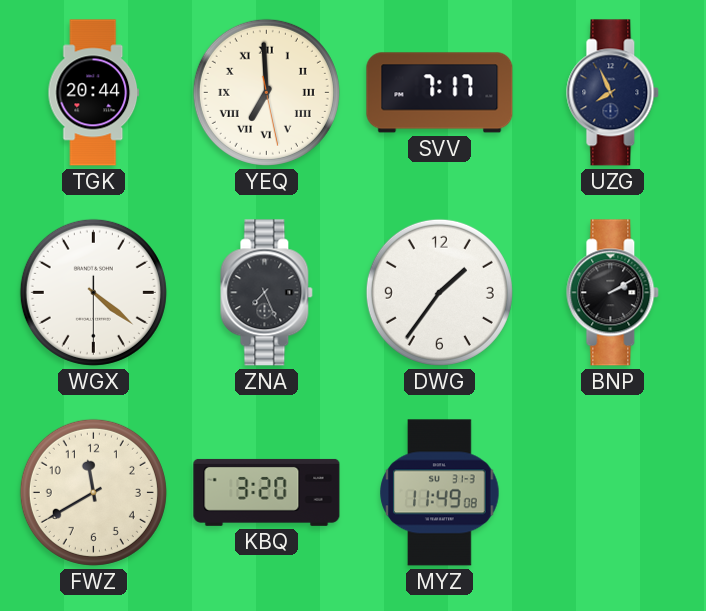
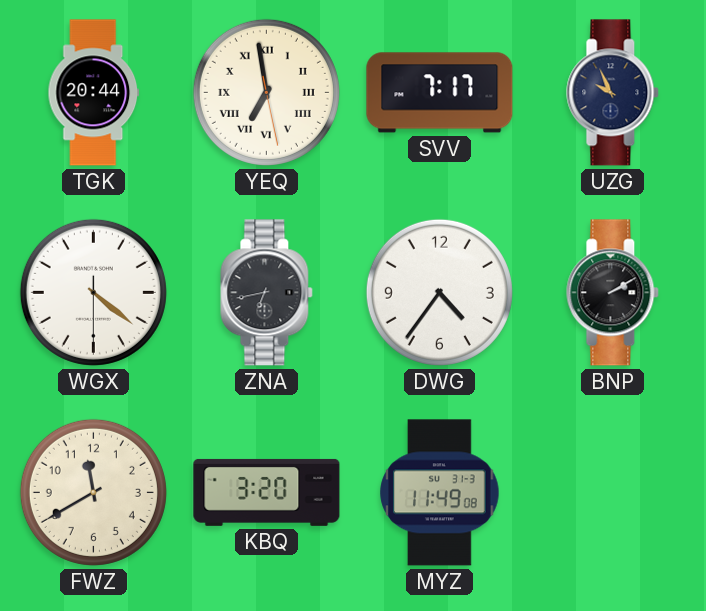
YEQ: 6:59 -> 6:58
UZG: 7:56 -> 9:56
ZNA: 7:26 -> 6:43
DWG: 1:36 -> 4:36
